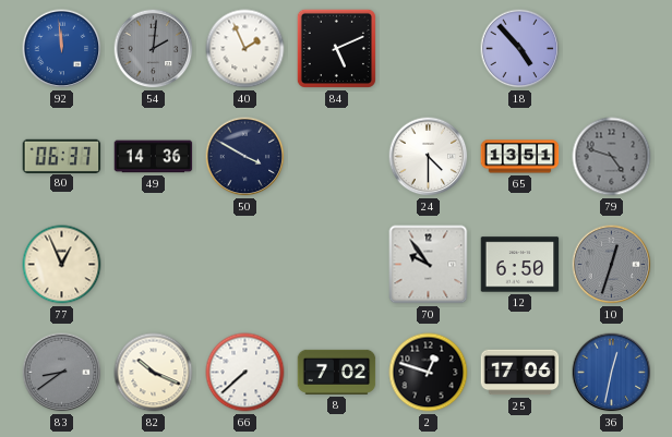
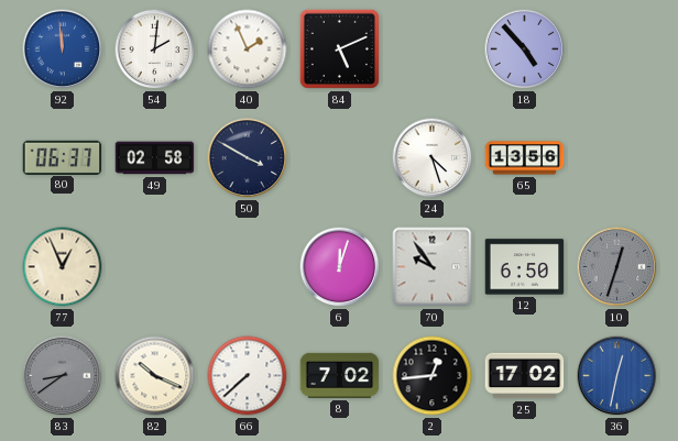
54 dial: grey -> white
49: 14:36 -> 02:58
24: 4:30 -> 4:27
65: 13:51 -> 13:56
79: 4:48 -> none
6: none -> 12:03
2: 12:48 -> 12:44
25: 17:06 -> 17:02
